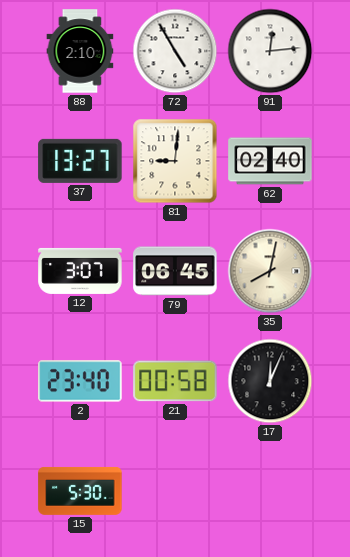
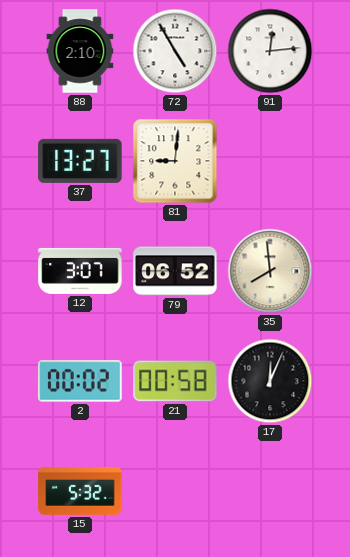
62: 02:40 -> none
79: 06:45 -> 06:52
35: 8:02 -> 7:59
2: 23:40 -> 00:02
15: 5:30 -> 5:32
